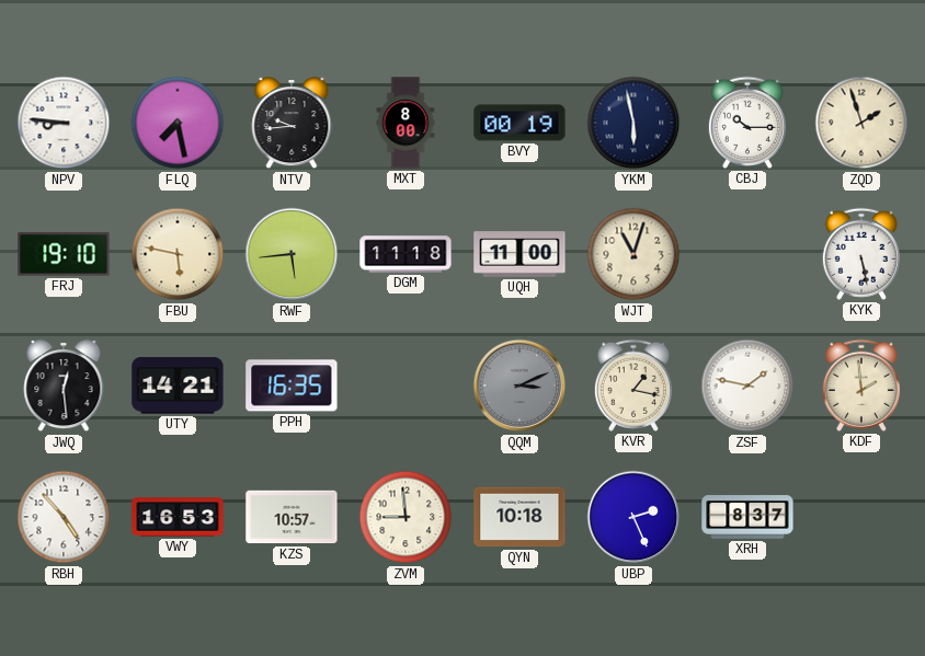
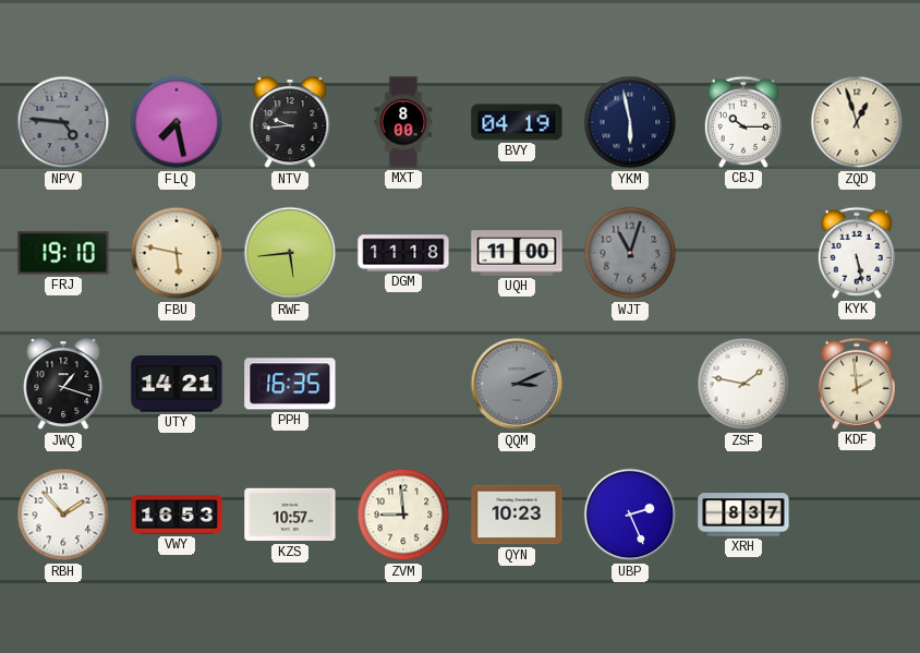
NPV: 8:46 -> 4:46
NPV dial: white -> grey
BVY: 00:19 -> 04:19
ZQD: 1:57 -> 12:57
WJT dial: cream -> grey
JWQ: 12:29 -> 1:18
KVR: 1:17 -> none
RBH: 4:53 -> 1:53
QYN: 10:18 -> 10:23
